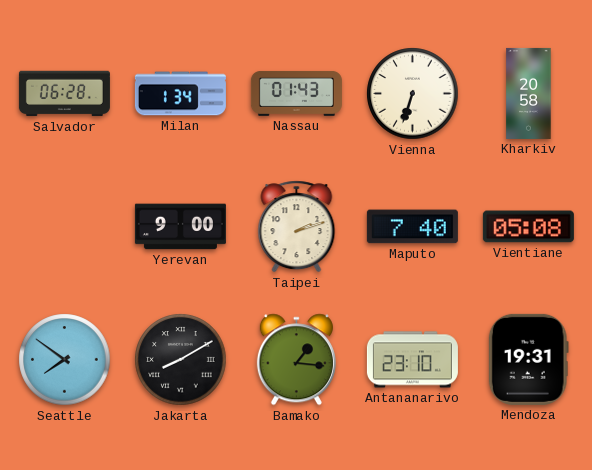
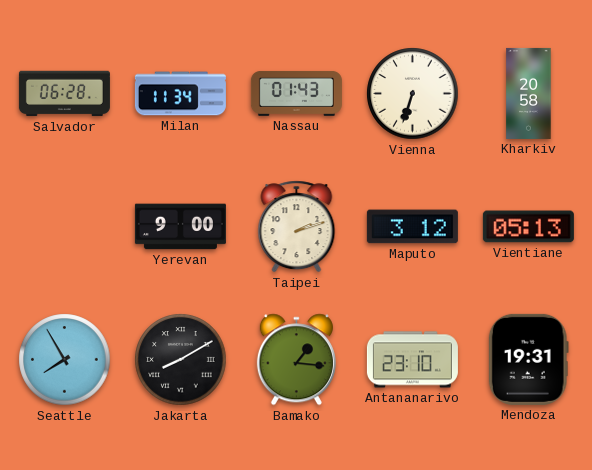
Milan: 1:34 -> 11:34
Maputo: 7:40 -> 3:12
Vientiane: 05:08 -> 05:13
Seattle: 7:51 -> 7:55
